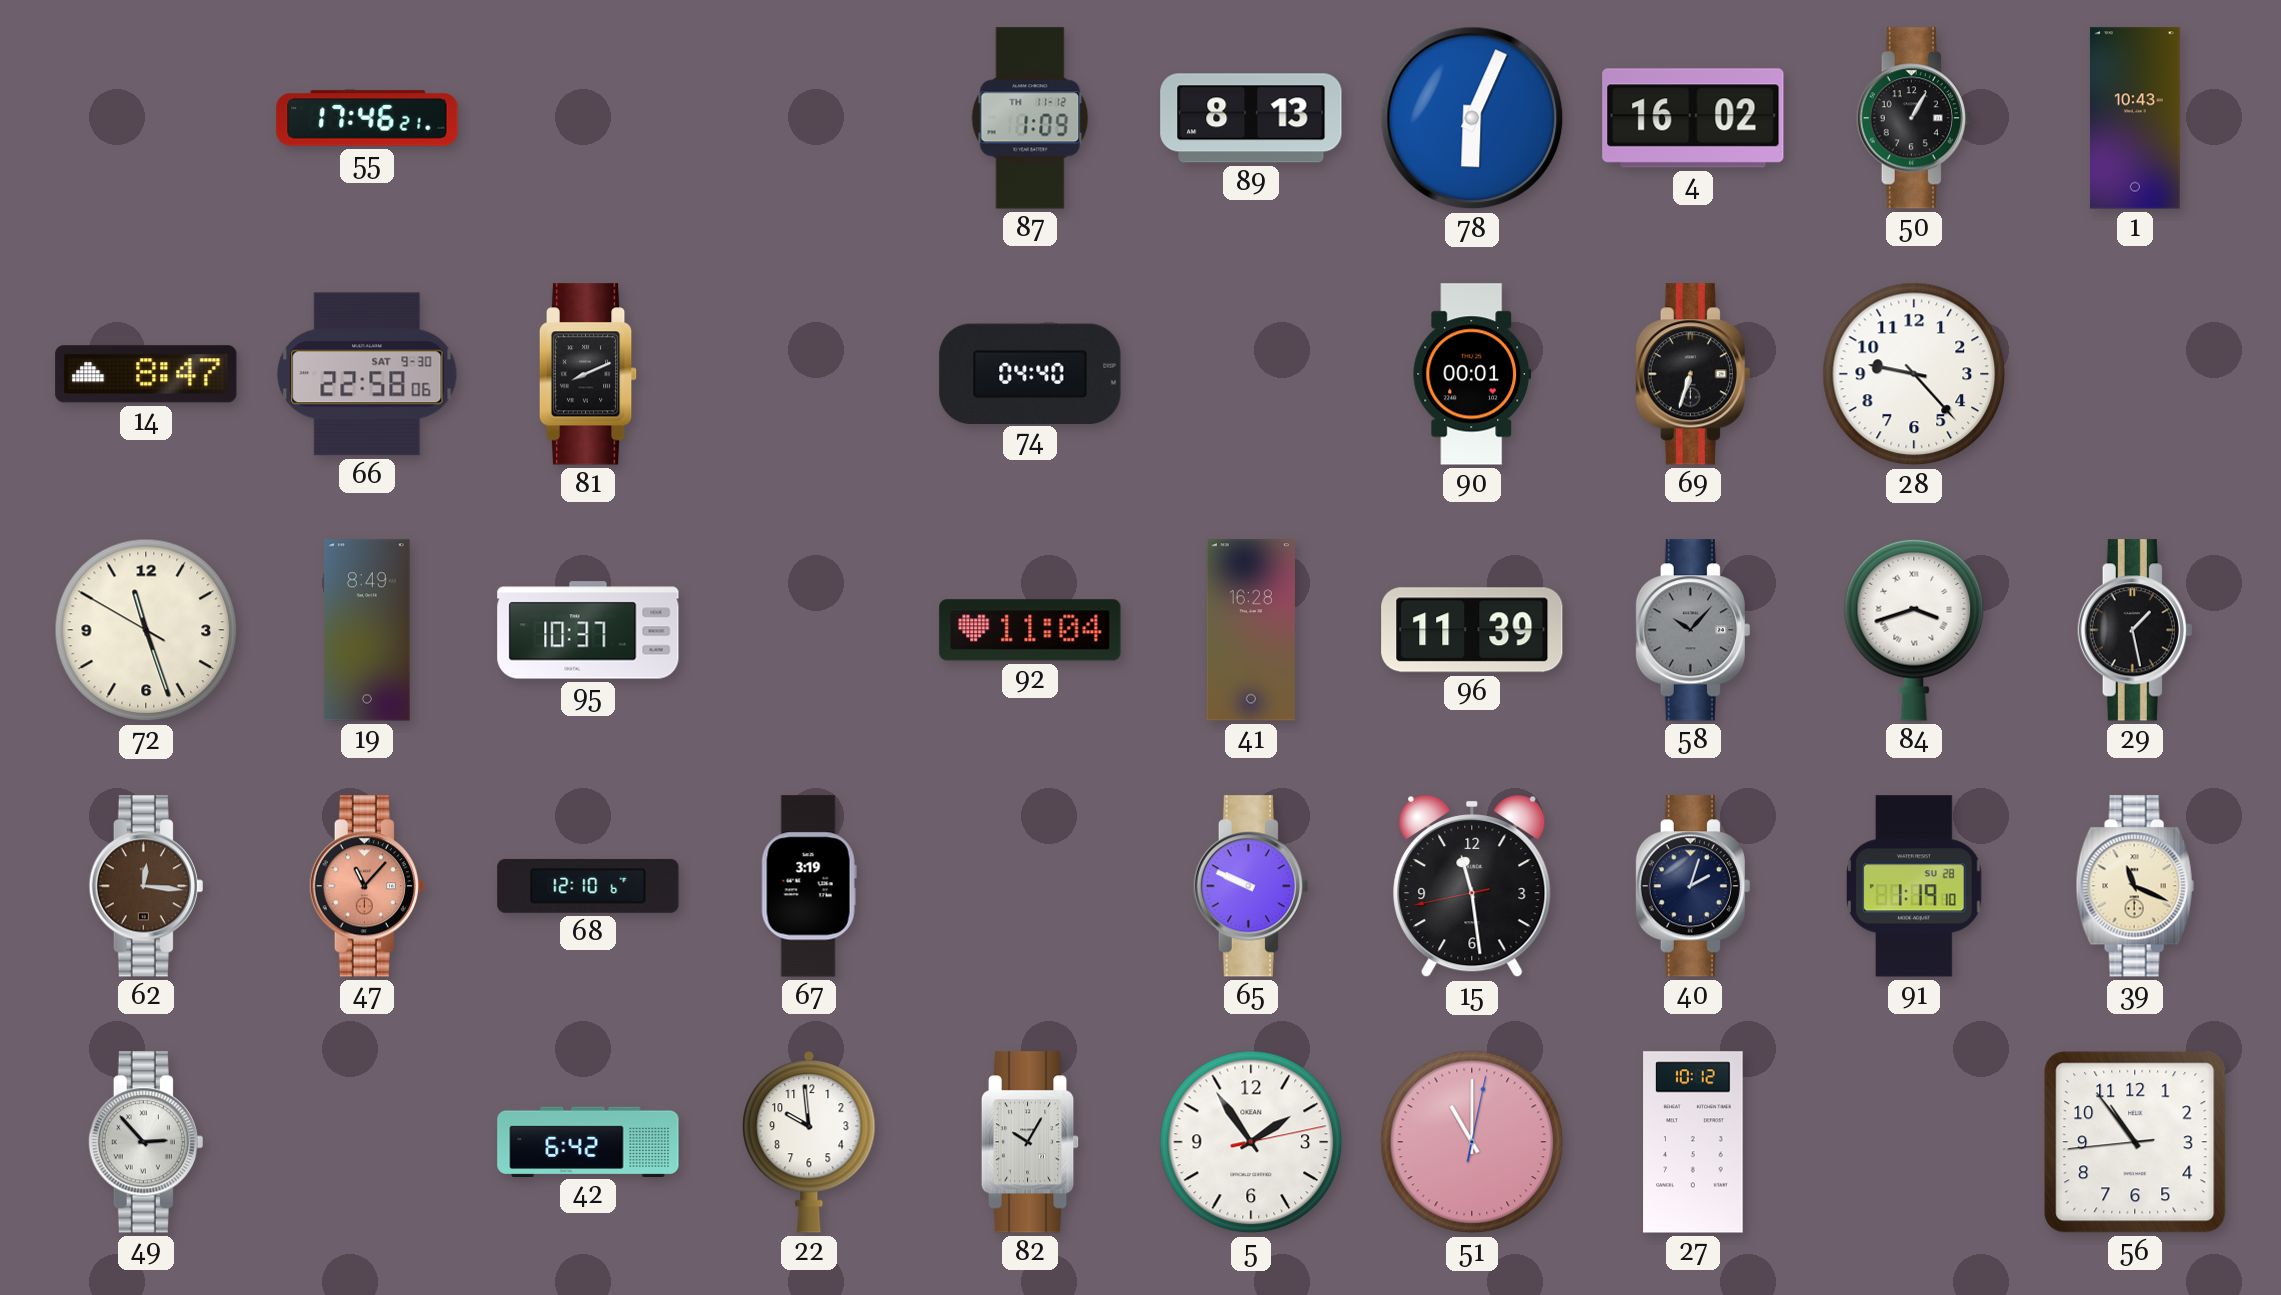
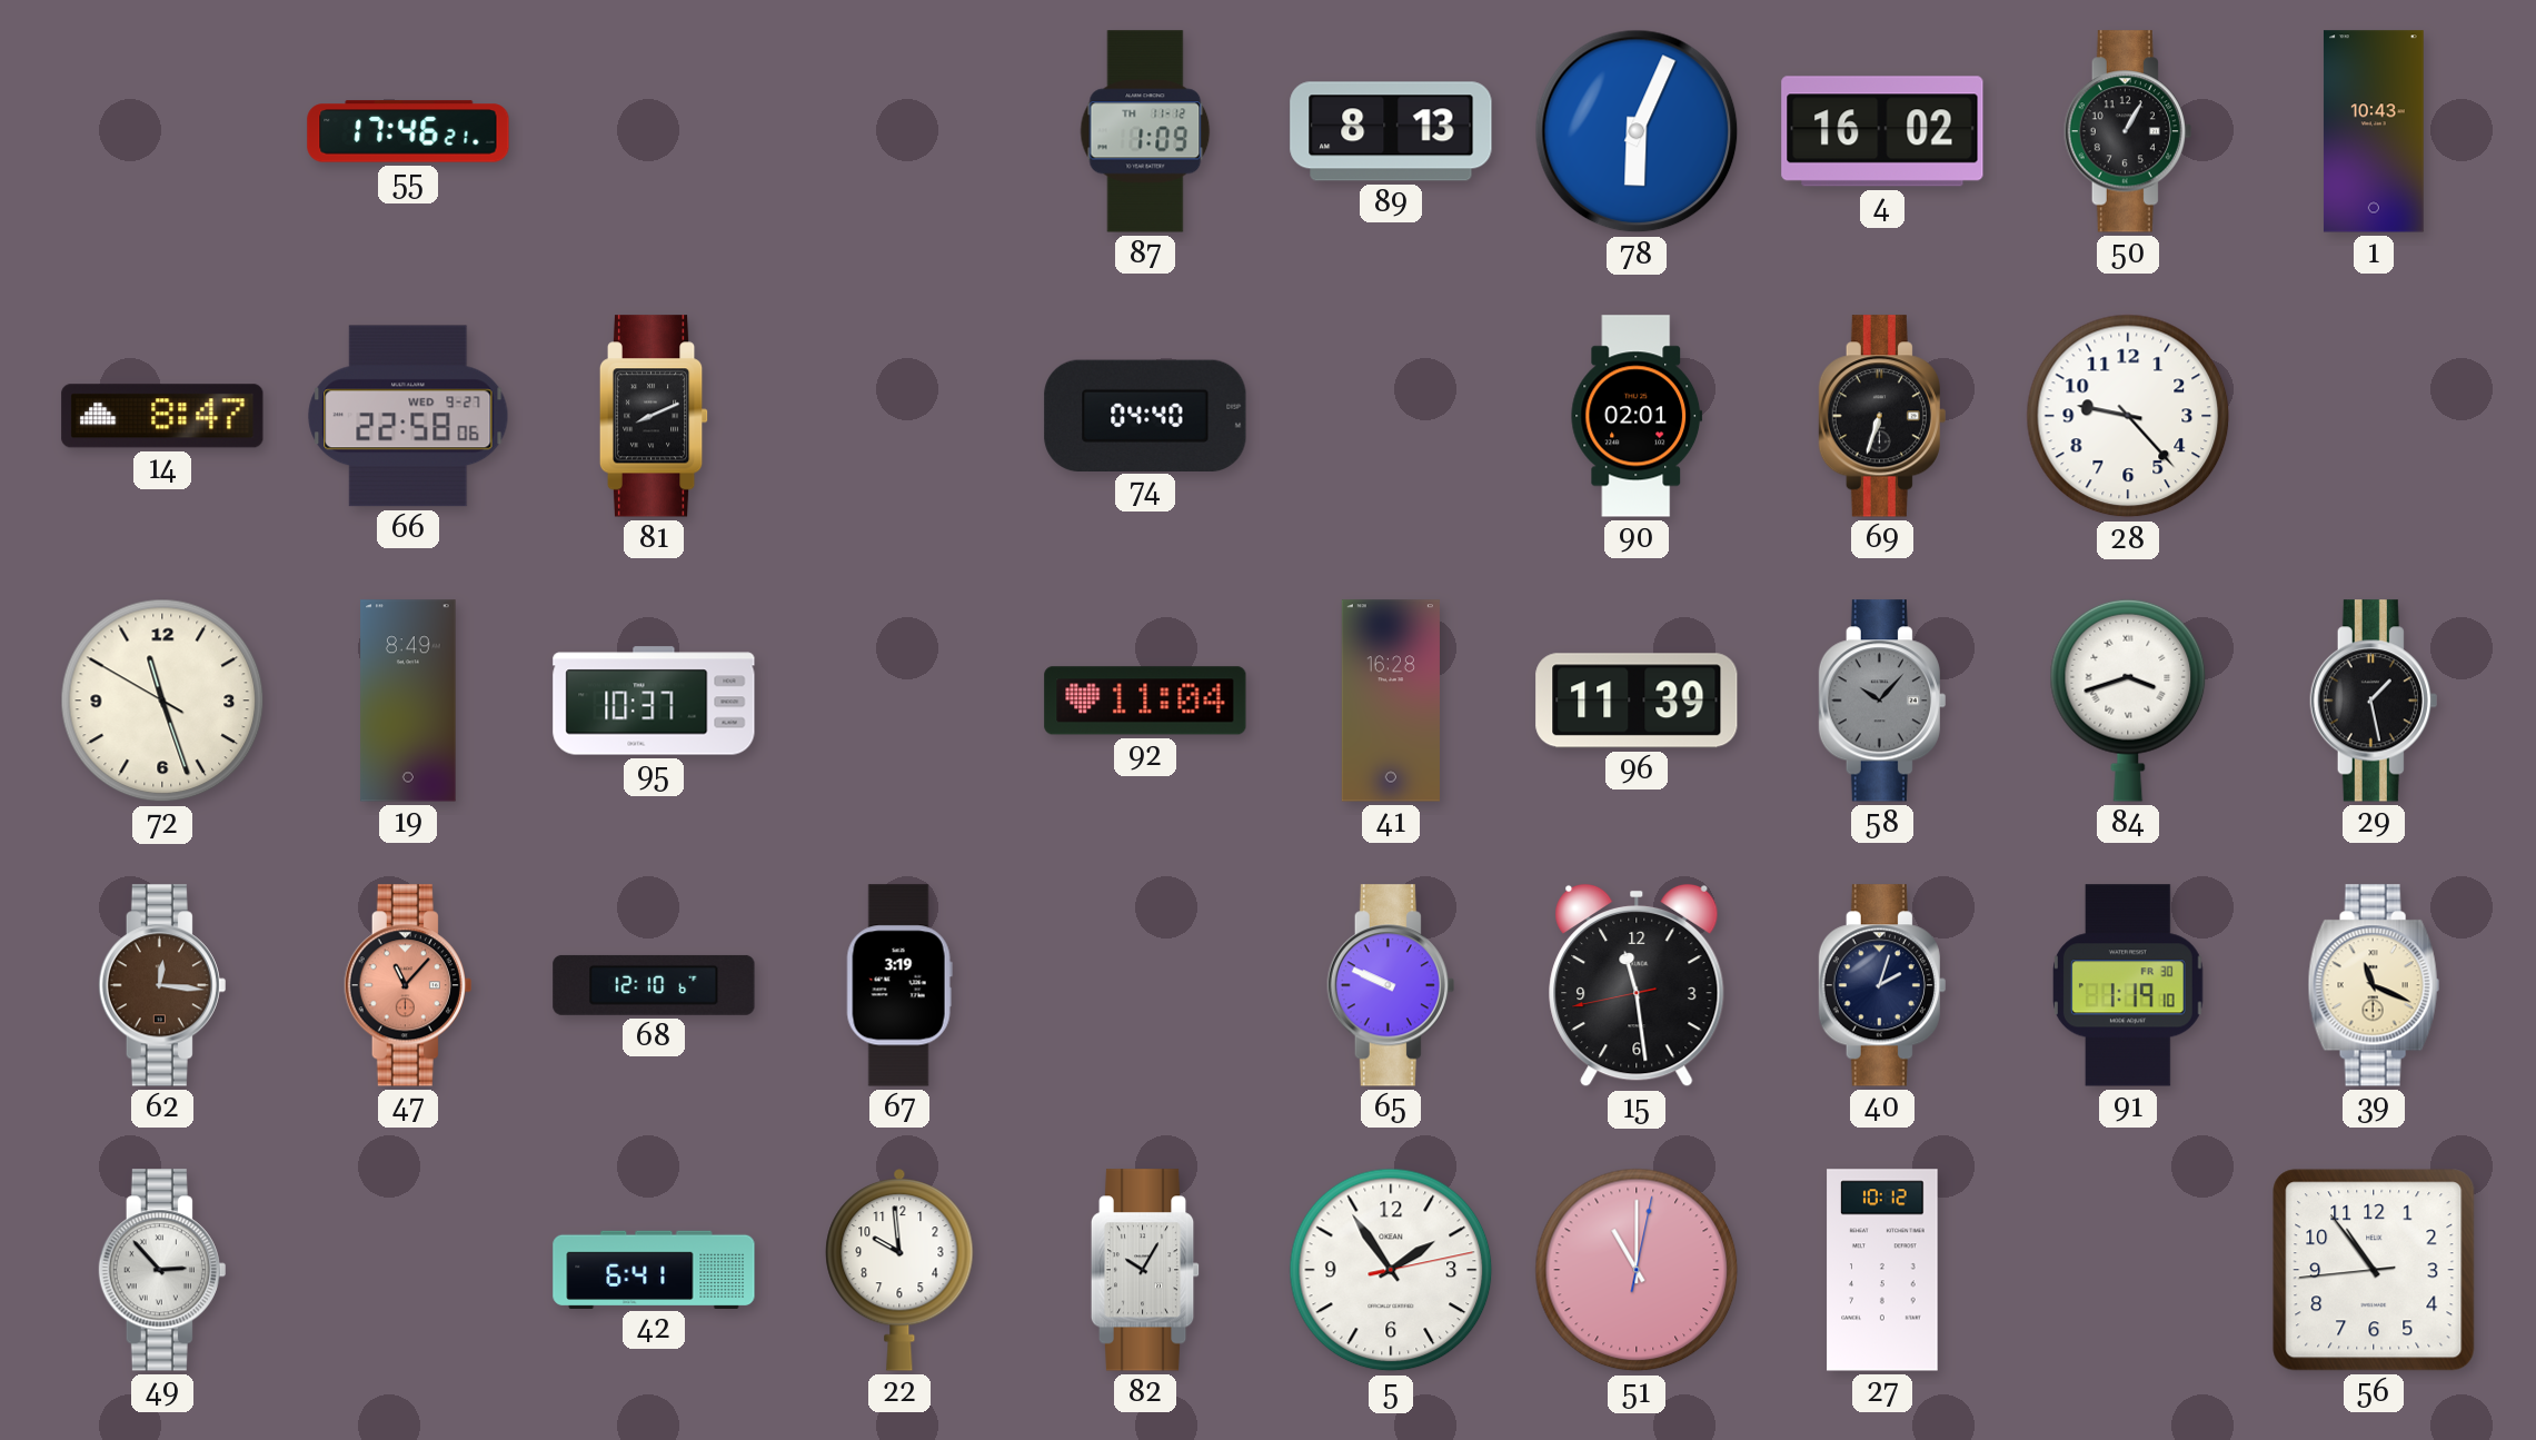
66 date: SAT 9-30 -> WED 9-27
90: 00:01 -> 02:01
91 date: SU 28 -> FR 30
42: 6:42 -> 6:41
